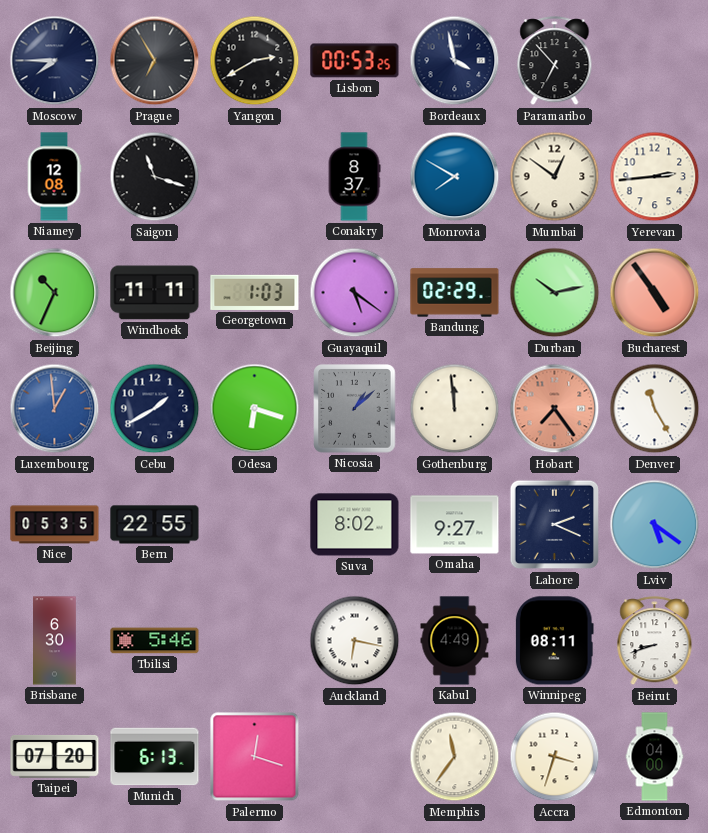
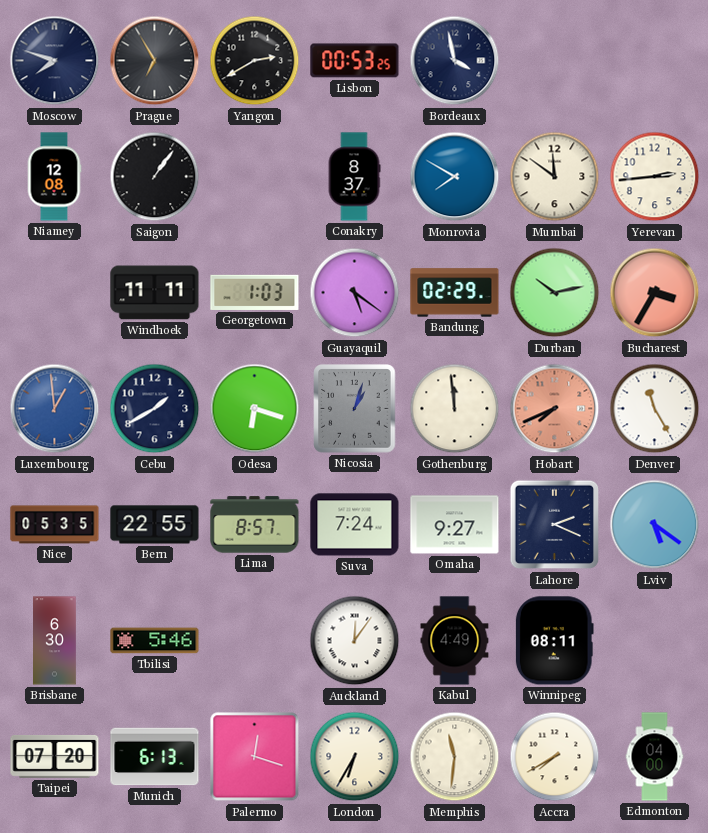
Moscow: 7:45 -> 7:48
Paramaribo: 6:53 -> none
Saigon: 11:18 -> 1:06
Mumbai: 12:51 -> 11:51
Beijing: 10:34 -> none
Bucharest: 4:54 -> 3:35
Nicosia: 1:08 -> 1:03
Hobart: 7:24 -> 7:41
Lima: none -> 8:57
Suva: 8:02 -> 7:24
Auckland: 6:17 -> 12:06
Beirut: 8:42 -> none
London: none -> 6:35
Memphis: 11:36 -> 11:31
Accra: 3:33 -> 7:40
